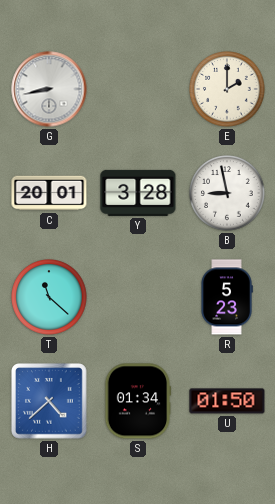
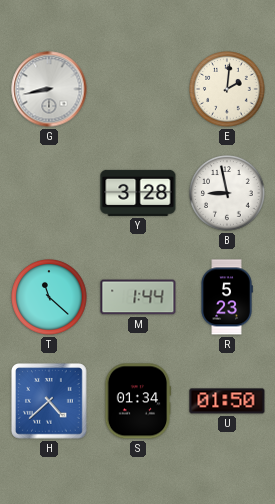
E: 2:00 -> 2:01
C: 20:01 -> none
M: none -> 1:44
